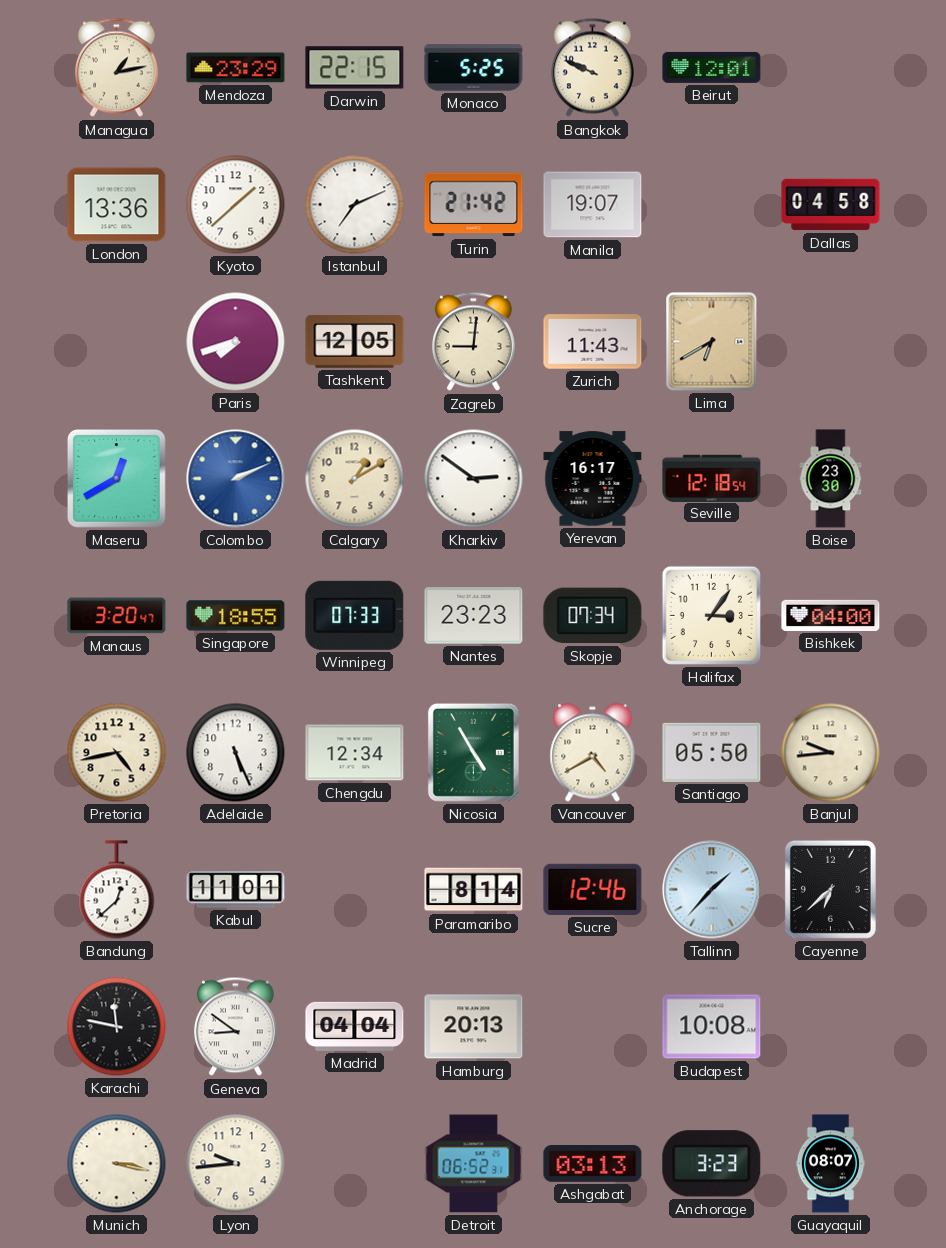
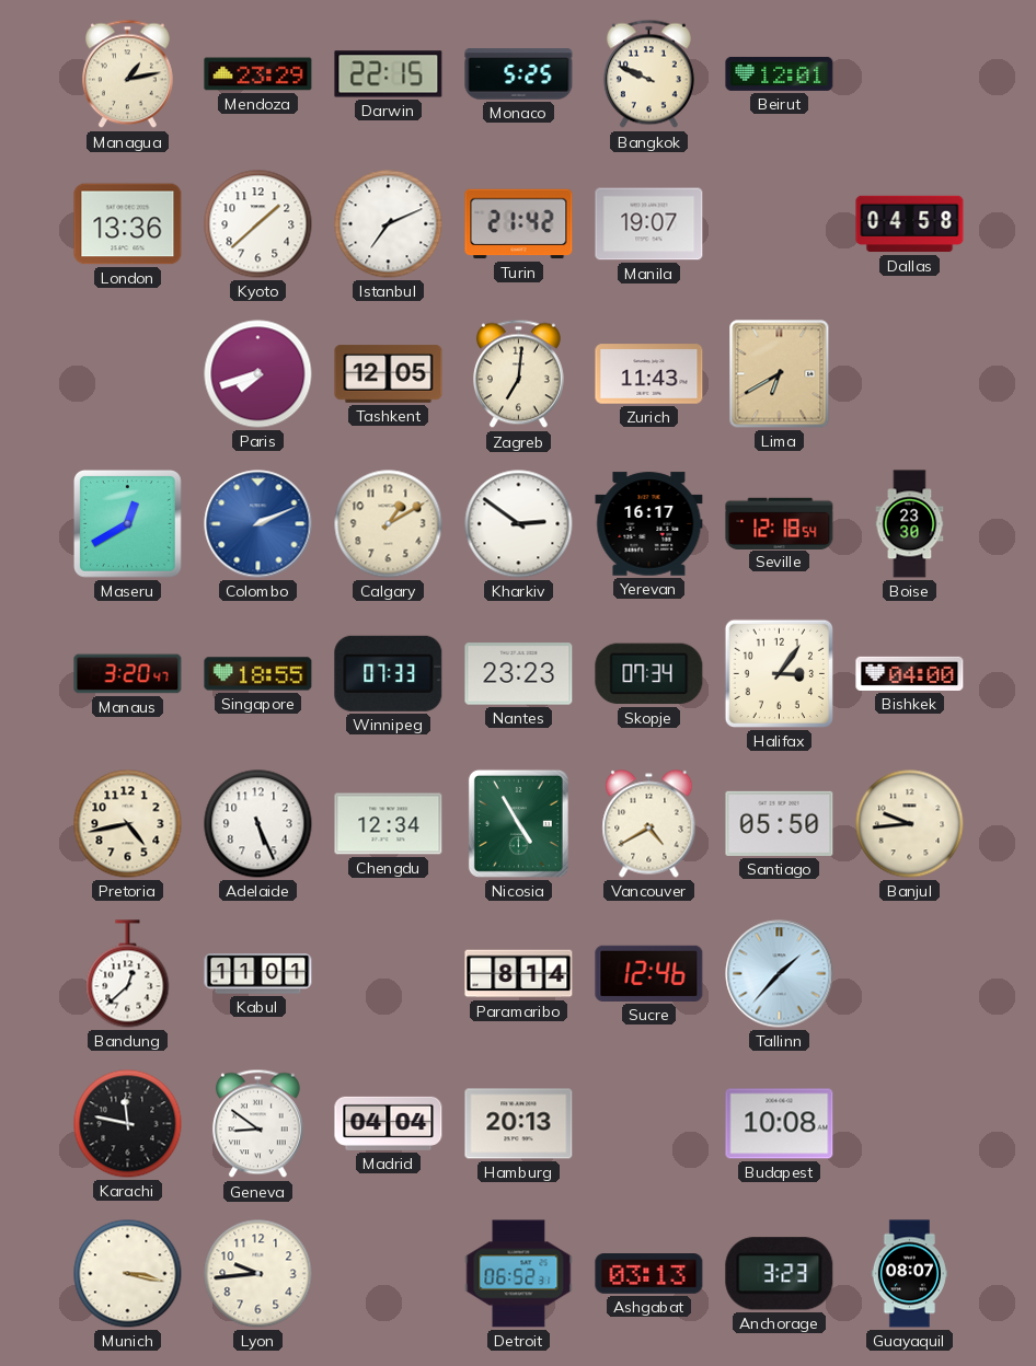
Zagreb: 9:01 -> 7:01
Cayenne: 6:38 -> none
